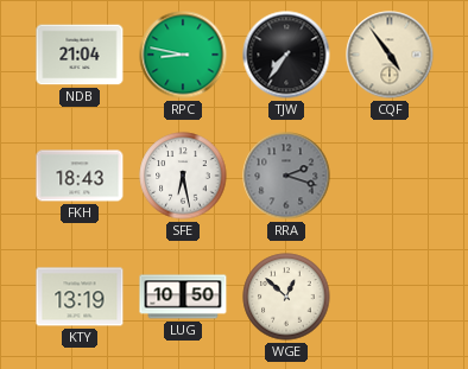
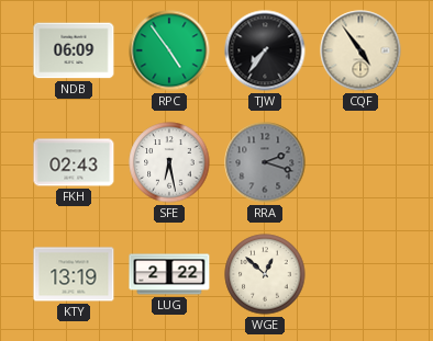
NDB: 21:04 -> 06:09
RPC: 8:47 -> 4:54
FKH: 18:43 -> 02:43
LUG: 10:50 -> 2:22
